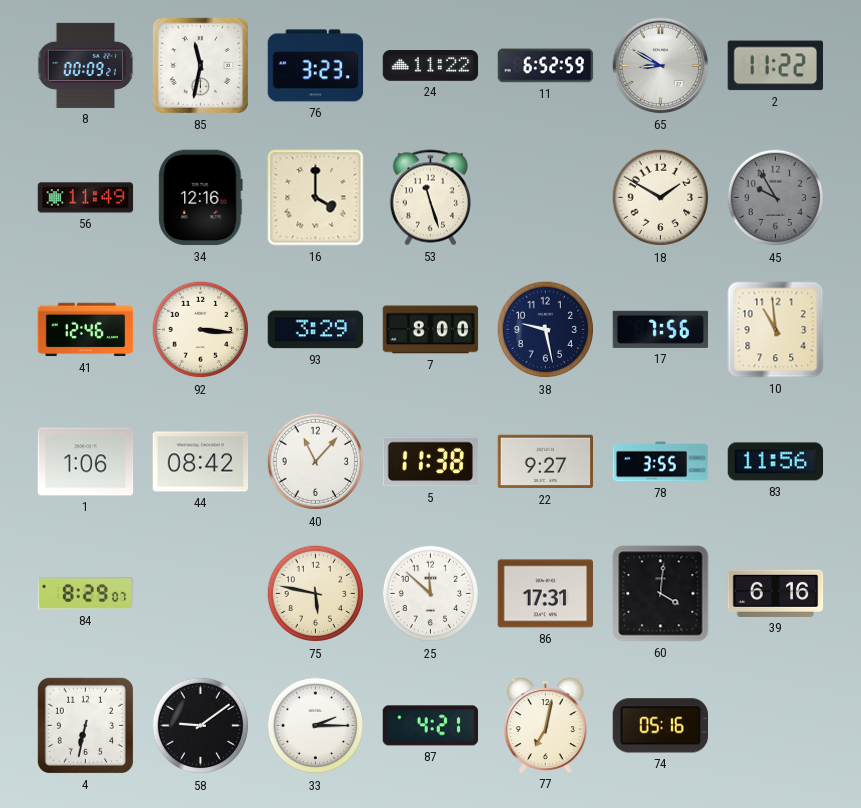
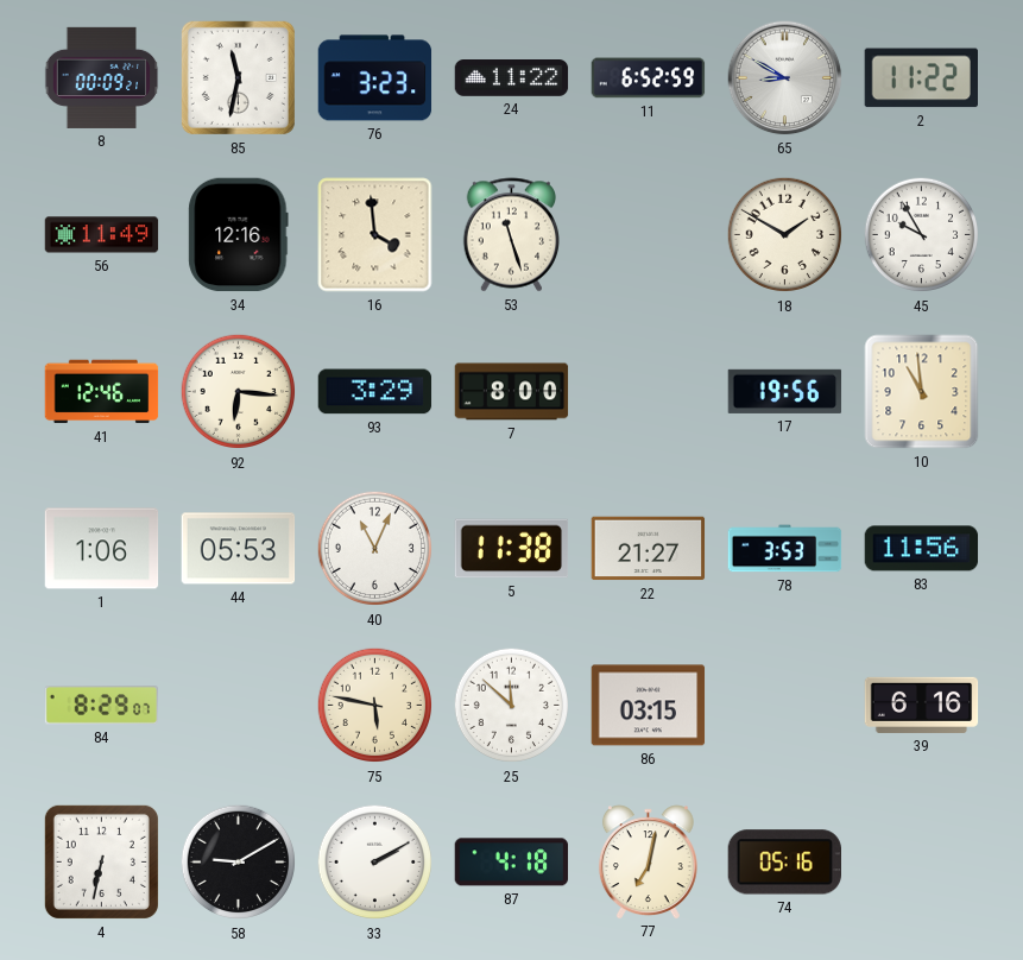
16: 4:00 -> 3:59
45 dial: grey -> white
92: 3:16 -> 6:16
38: 9:28 -> none
17: 7:56 -> 19:56
44: 08:42 -> 05:53
40: 11:07 -> 11:04
22: 9:27 -> 21:27
78: 3:55 -> 3:53
86: 17:31 -> 03:15
60: 4:01 -> none
58: 9:09 -> 9:10
33: 2:15 -> 2:10
87: 4:21 -> 4:18
